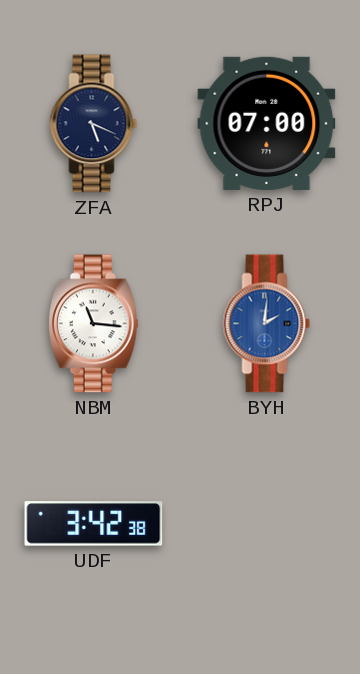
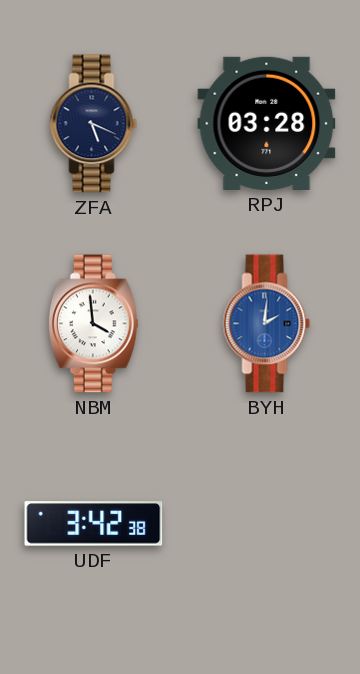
RPJ: 07:00 -> 03:28
NBM: 11:16 -> 3:59
